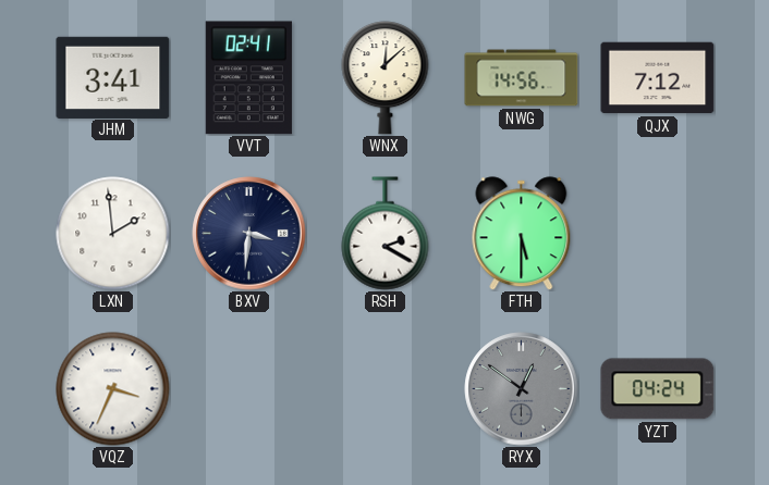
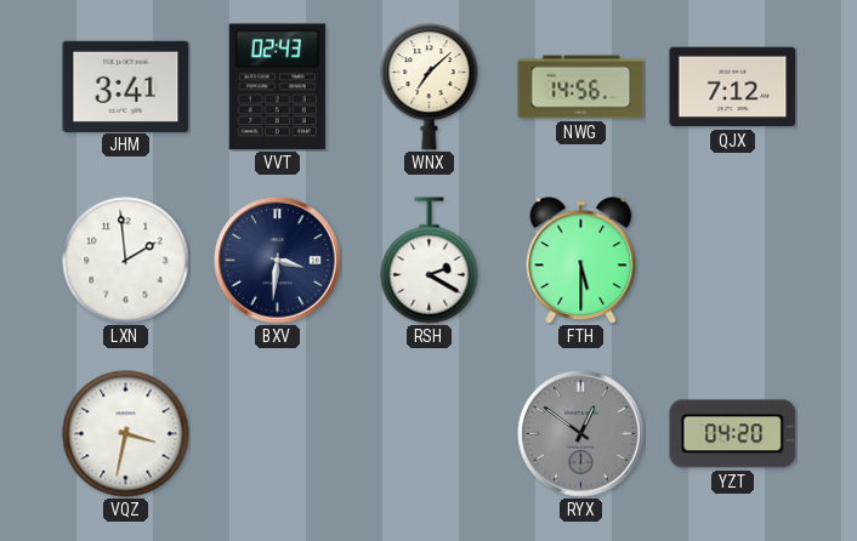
VVT: 02:41 -> 02:43
WNX: 12:08 -> 7:08
VQZ: 3:34 -> 3:32
YZT: 04:24 -> 04:20
